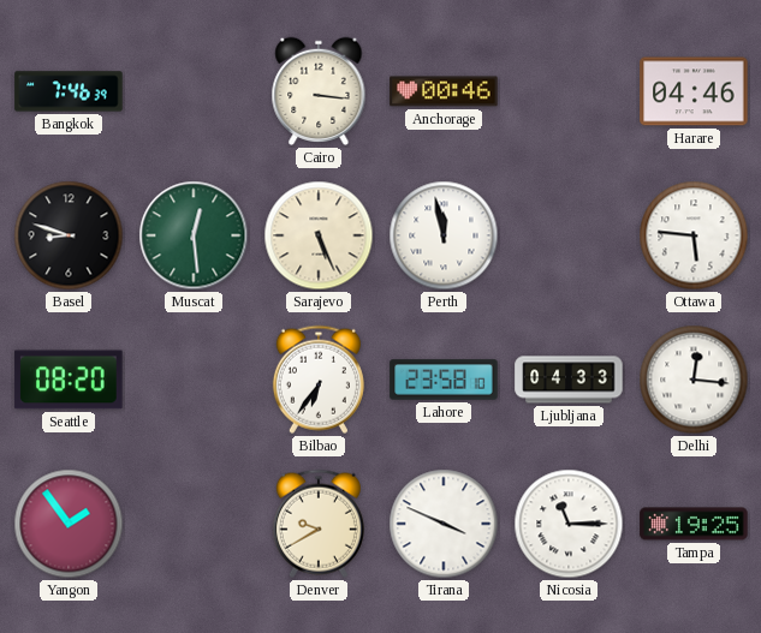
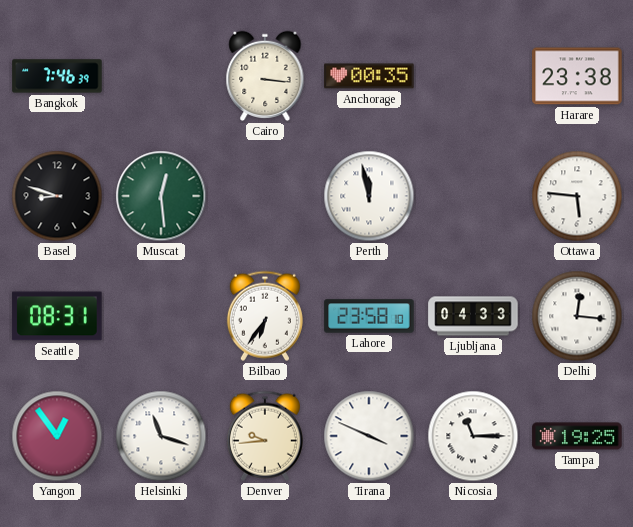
Anchorage: 00:46 -> 00:35
Harare: 04:46 -> 23:38
Sarajevo: 5:26 -> none
Seattle: 08:20 -> 08:31
Yangon: 1:54 -> 12:54
Helsinki: none -> 11:18
Denver: 9:40 -> 9:44
